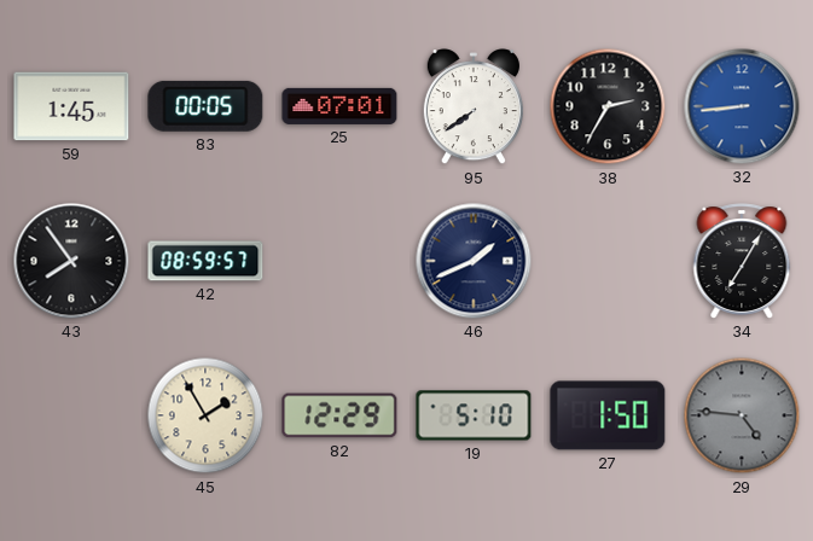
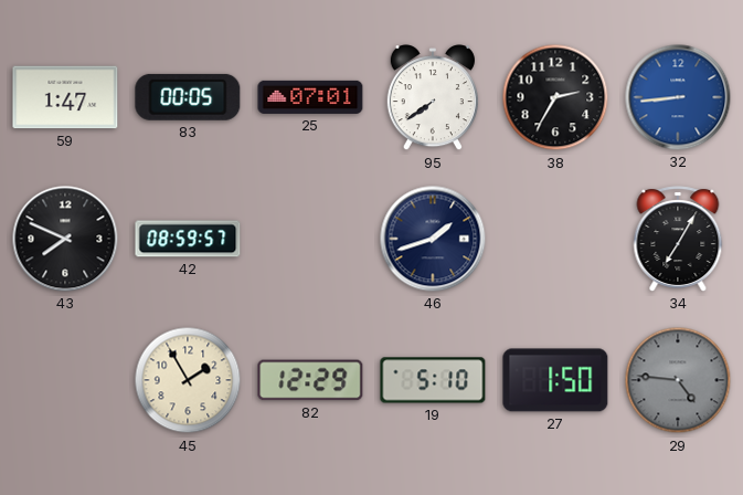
59: 1:45 -> 1:47
43: 7:54 -> 7:49
46: 1:41 -> 1:42
